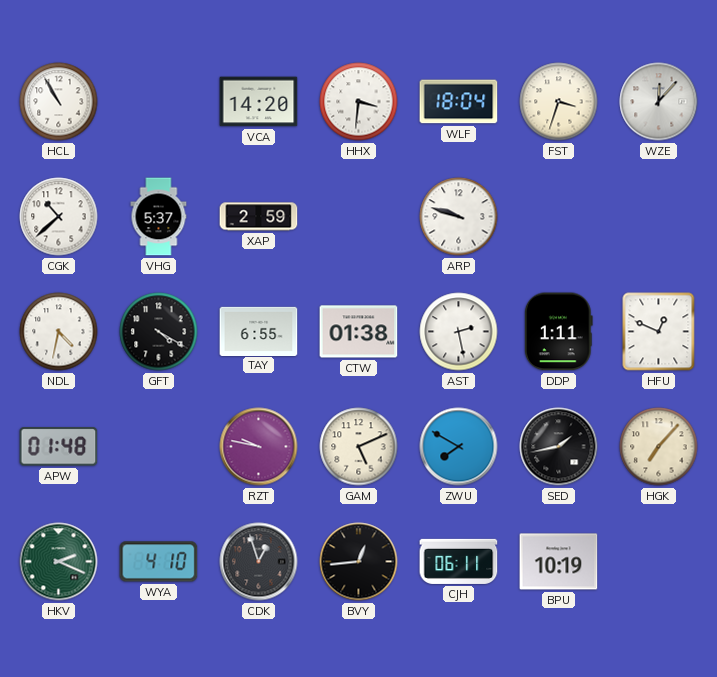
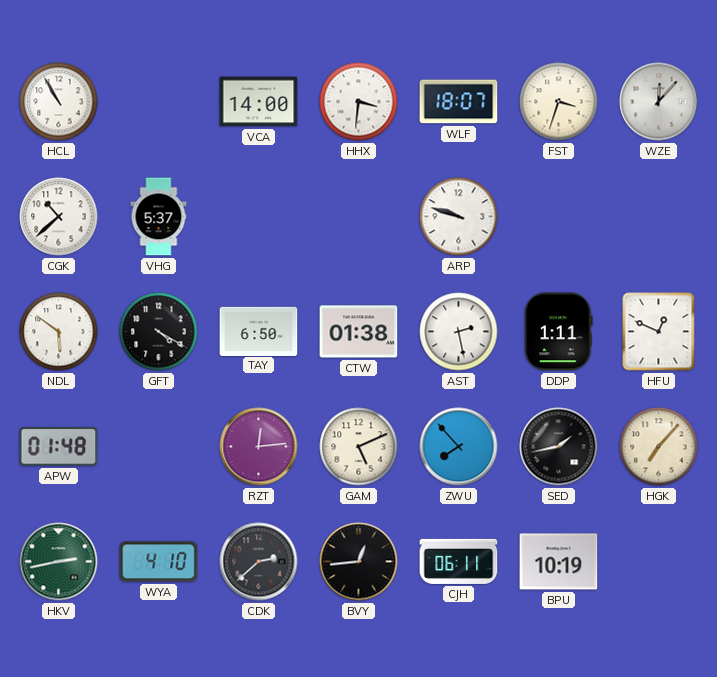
VCA: 14:20 -> 14:00
WLF: 18:04 -> 18:07
XAP: 2:59 -> none
NDL: 4:32 -> 5:51
TAY: 6:55 -> 6:50
RZT: 9:47 -> 12:14
ZWU: 7:50 -> 7:53
HKV: 2:19 -> 2:43
CDK: 12:57 -> 2:38
